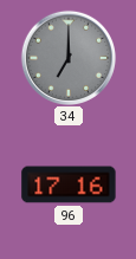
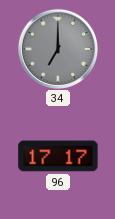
96: 17:16 -> 17:17
